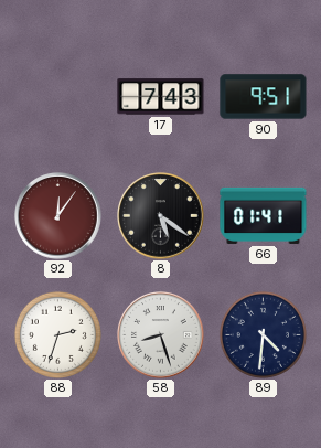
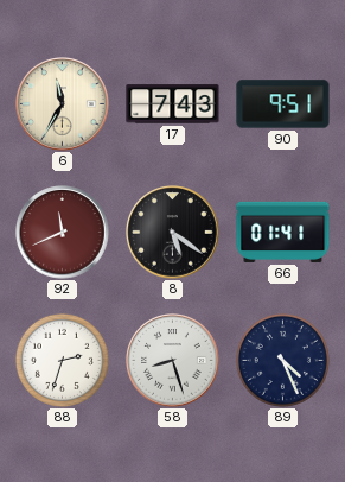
6: none -> 11:35
92: 12:06 -> 11:41
89: 4:31 -> 4:26
